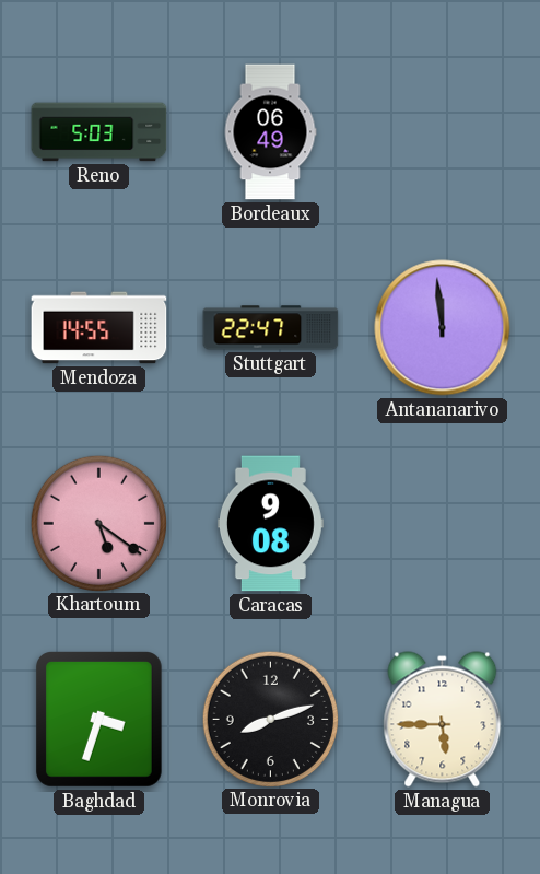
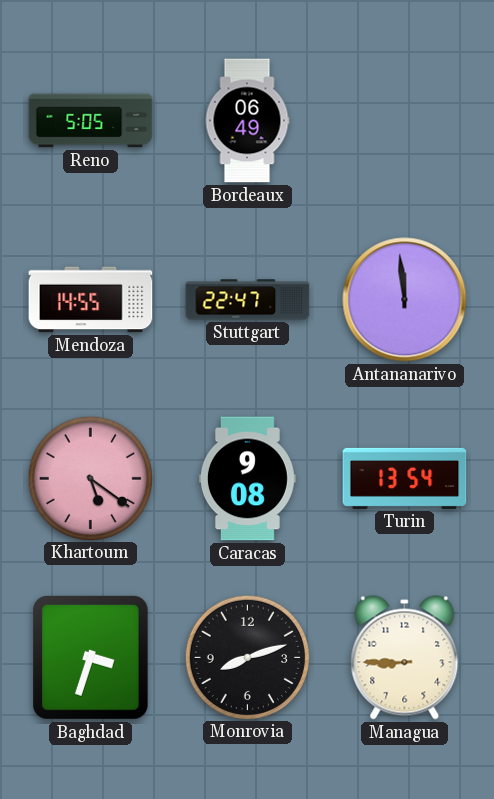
Reno: 5:03 -> 5:05
Turin: none -> 13:54
Managua: 5:45 -> 8:45
